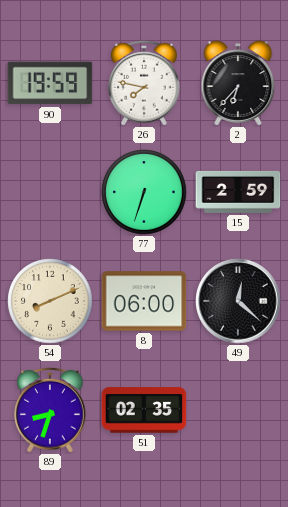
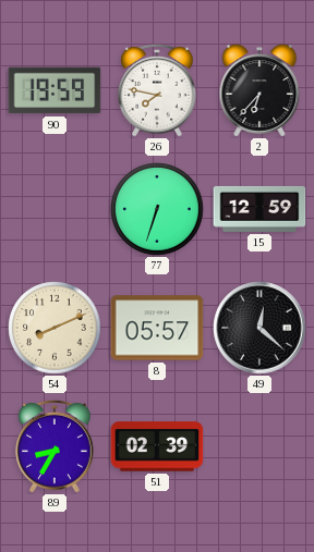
15: 2:59 -> 12:59
8: 06:00 -> 05:57
89: 8:33 -> 8:35
51: 02:35 -> 02:39
